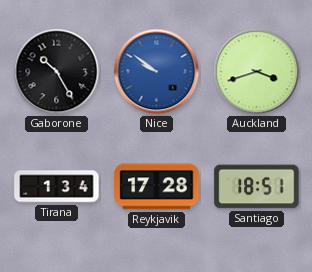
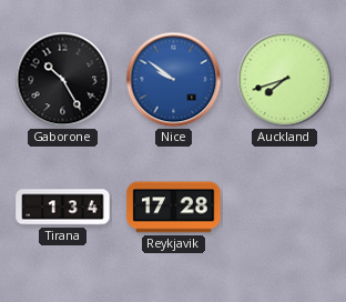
Auckland: 3:42 -> 7:42
Santiago: 18:51 -> none
